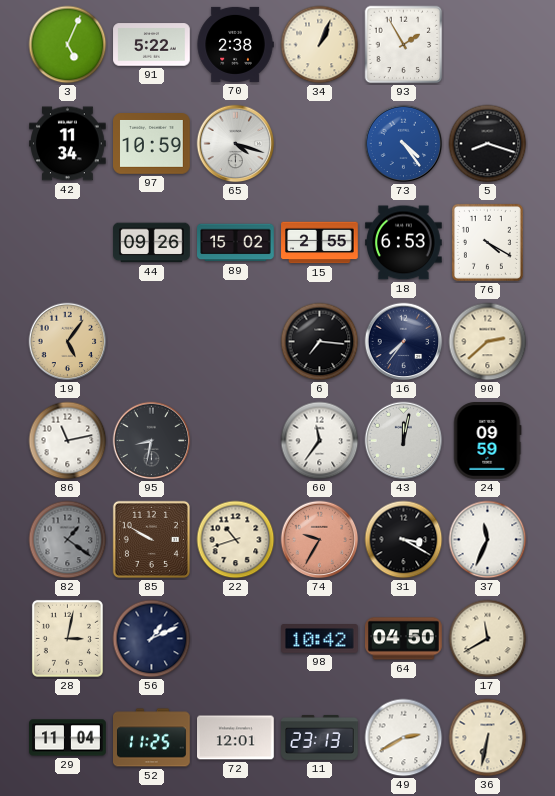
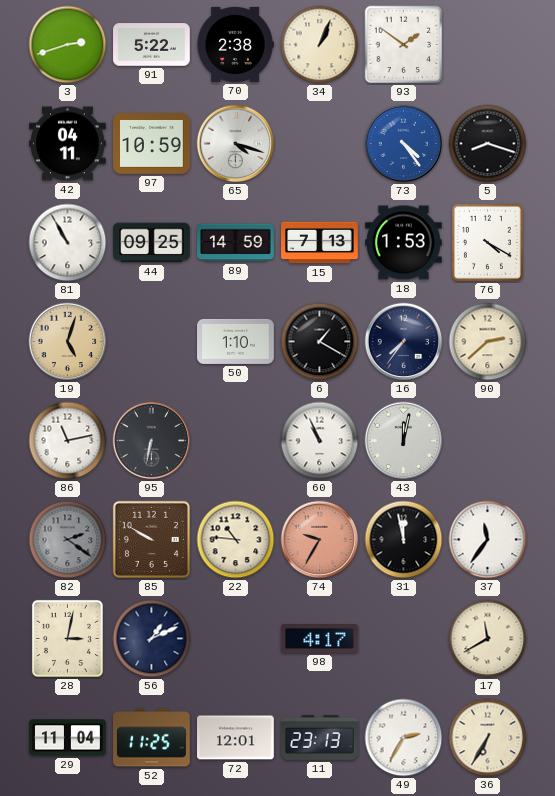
3: 5:04 -> 2:42
93: 1:55 -> 1:51
42: 11:34 -> 04:11
81: none -> 10:55
44: 09:26 -> 09:25
89: 15:02 -> 14:59
15: 2:55 -> 7:13
18: 6:53 -> 1:53
19: 5:06 -> 5:03
50: none -> 1:10
6: 7:16 -> 1:20
95: 8:32 -> 6:32
60: 11:36 -> 10:56
24: 09:59 -> none
82: 1:21 -> 2:21
22: 10:42 -> 10:46
31: 3:20 -> 11:58
37: 11:34 -> 11:36
98: 10:42 -> 4:17
64: 04:50 -> none
49: 2:40 -> 2:35
36: 6:32 -> 6:35
